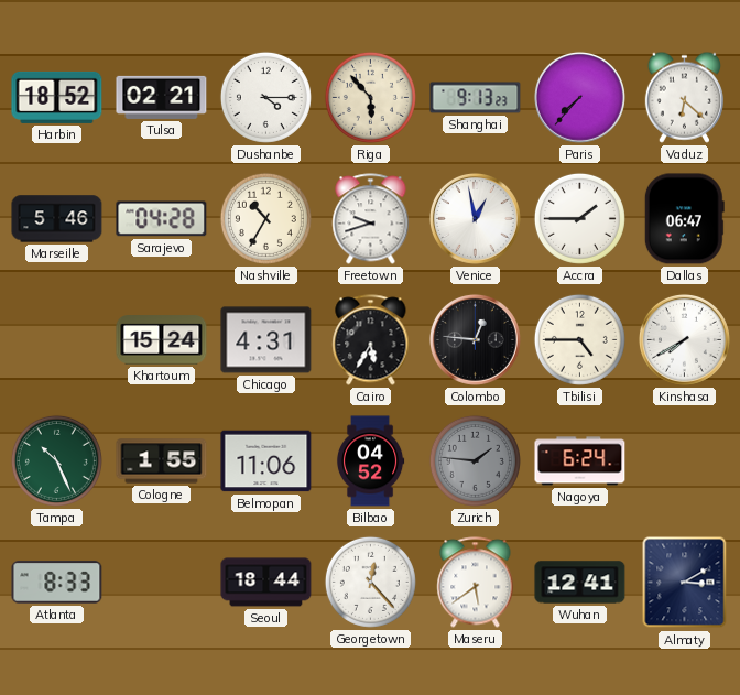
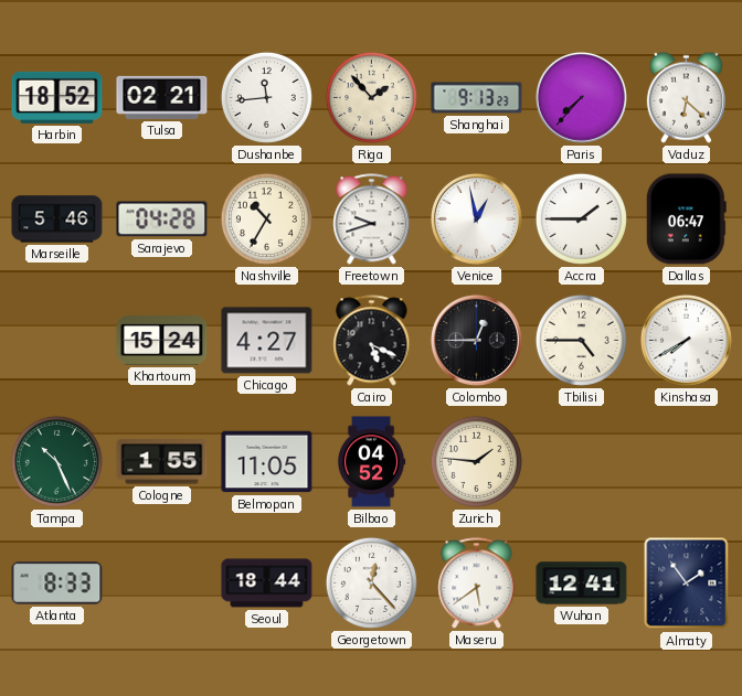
Dushanbe: 4:15 -> 11:44
Riga: 5:53 -> 1:53
Chicago: 4:31 -> 4:27
Cairo: 5:35 -> 5:19
Colombo: 12:46 -> 12:45
Belmopan: 11:06 -> 11:05
Zurich dial: grey -> cream
Nagoya: 6:24 -> none
Almaty: 3:10 -> 1:54
